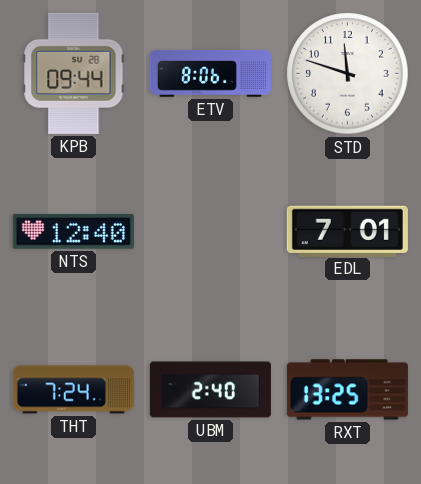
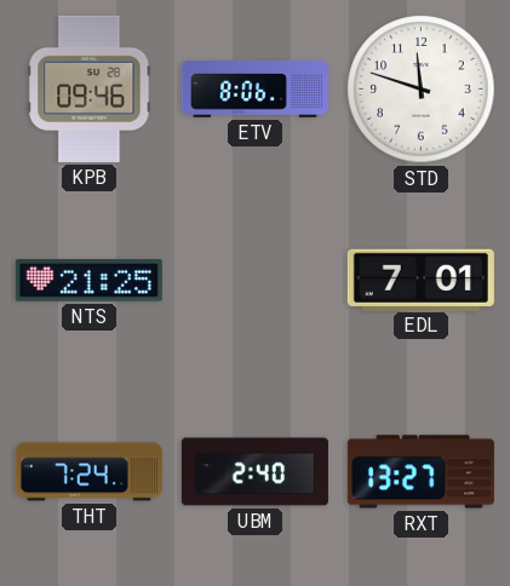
KPB: 09:44 -> 09:46
NTS: 12:40 -> 21:25
RXT: 13:25 -> 13:27
